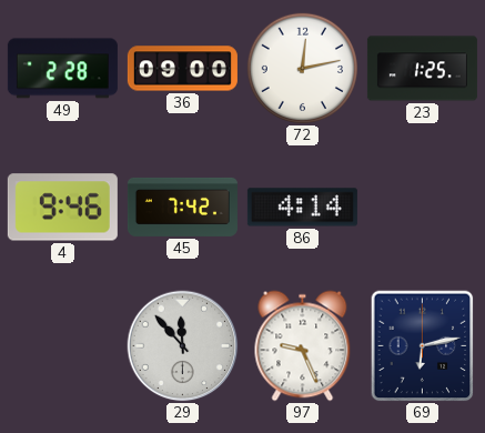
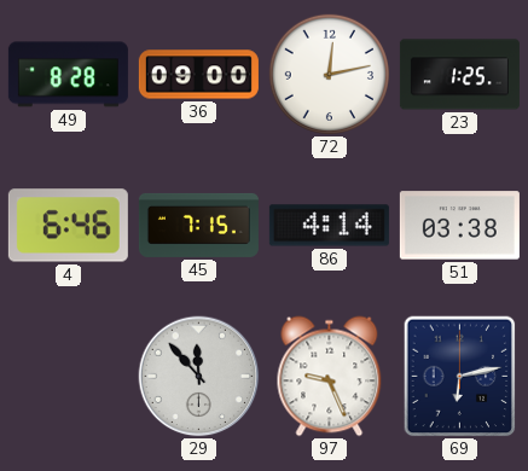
49: 2:28 -> 8:28
4: 9:46 -> 6:46
45: 7:42 -> 7:15
51: none -> 03:38
